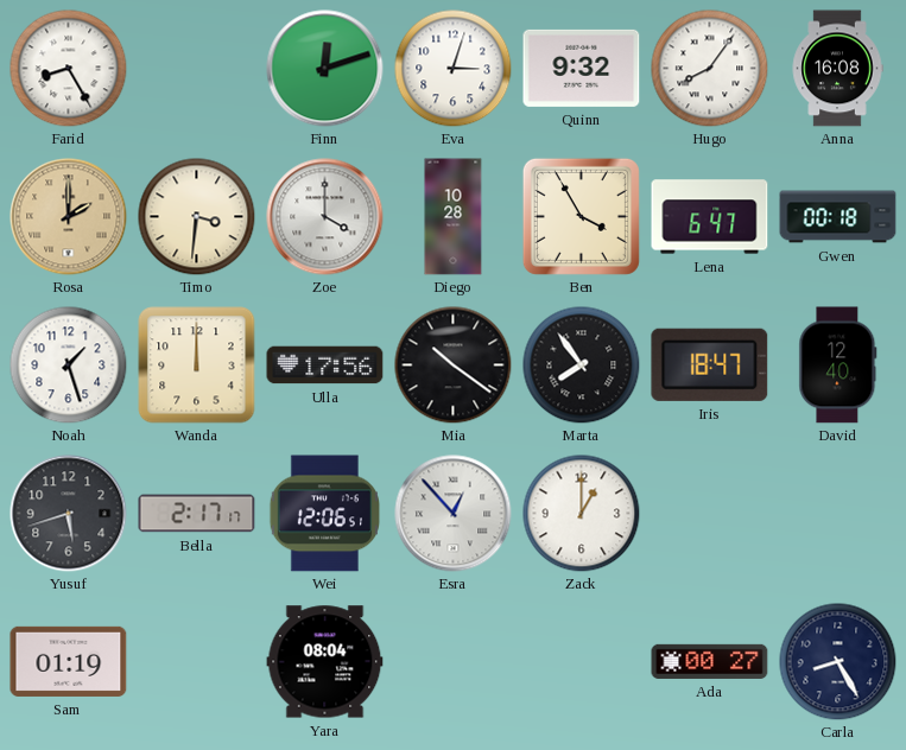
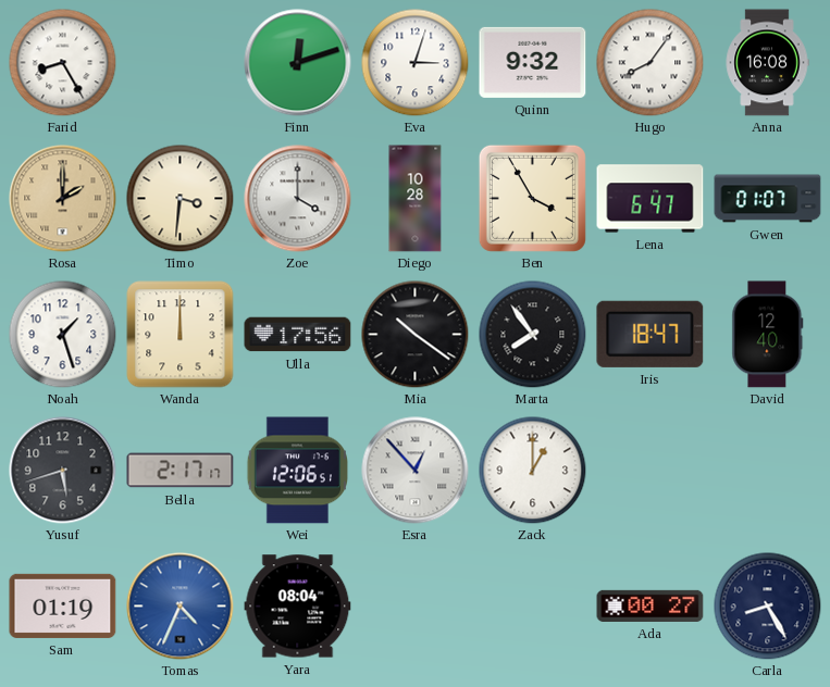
Gwen: 00:18 -> 01:07
Tomas: none -> 4:34
